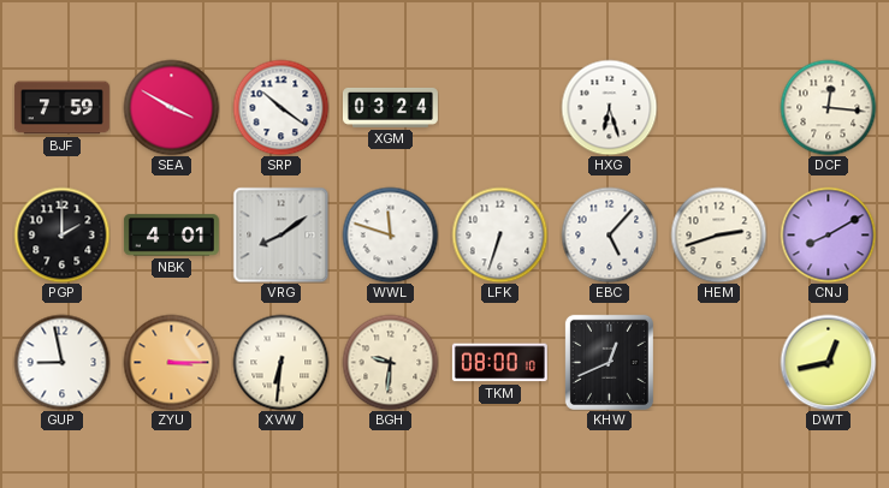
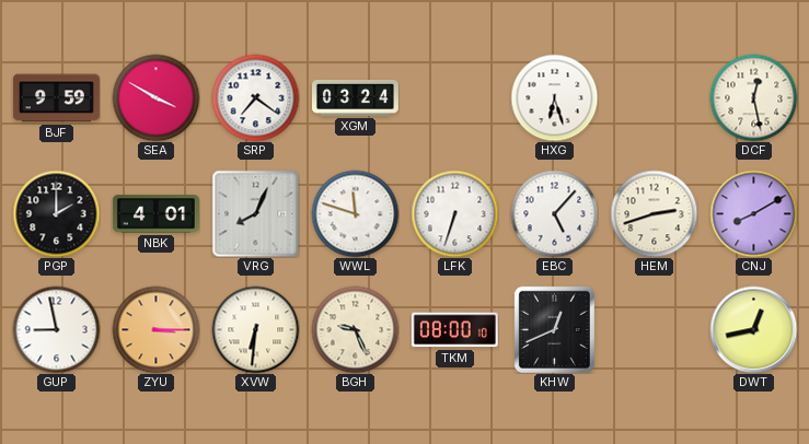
BJF: 7:59 -> 9:59
SRP: 10:21 -> 7:21
DCF: 12:16 -> 12:28
VRG: 8:09 -> 8:04
BGH: 9:31 -> 9:26
